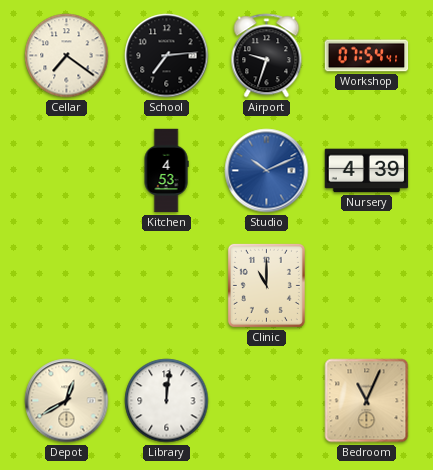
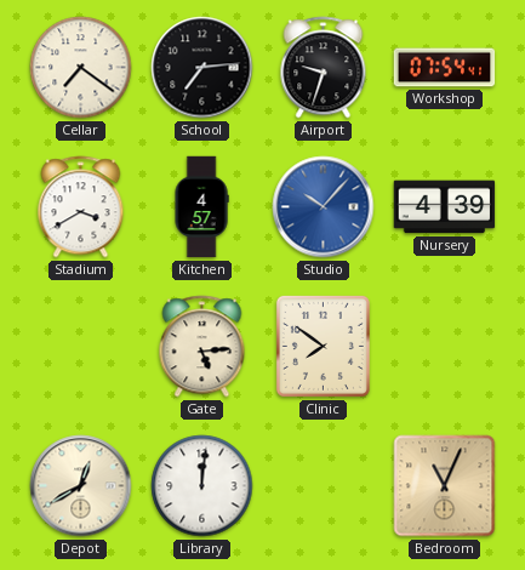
Stadium: none -> 3:40
Kitchen: 4:53 -> 4:57
Studio: 10:11 -> 10:07
Gate: none -> 5:14
Clinic: 11:00 -> 7:51
